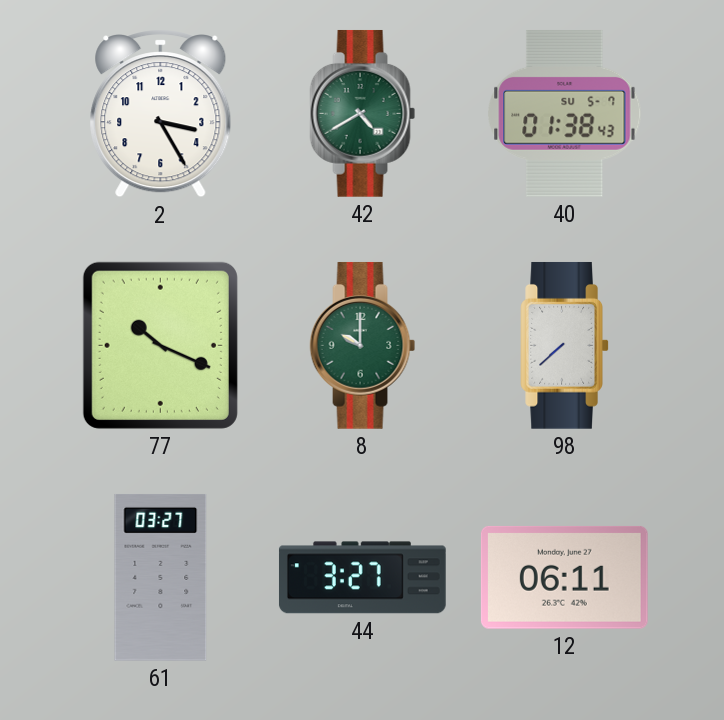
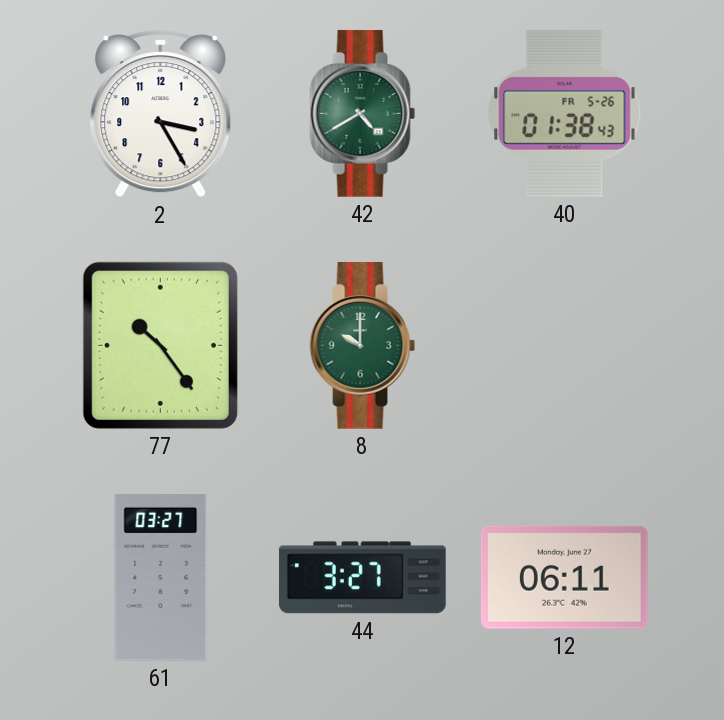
40 date: SU 5-7 -> FR 5-26
77: 10:19 -> 10:24
98: 7:38 -> none
